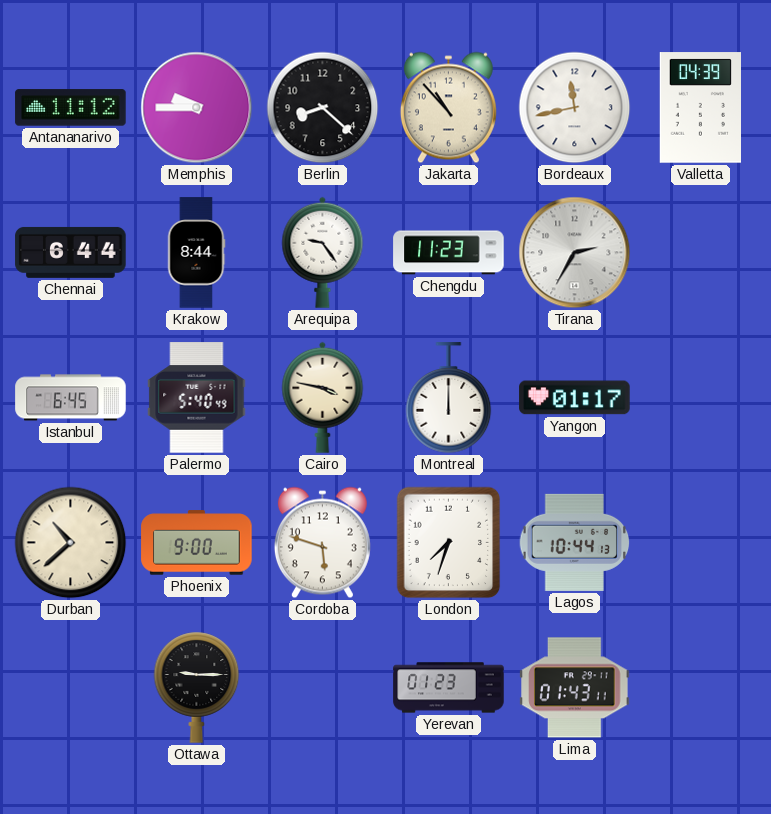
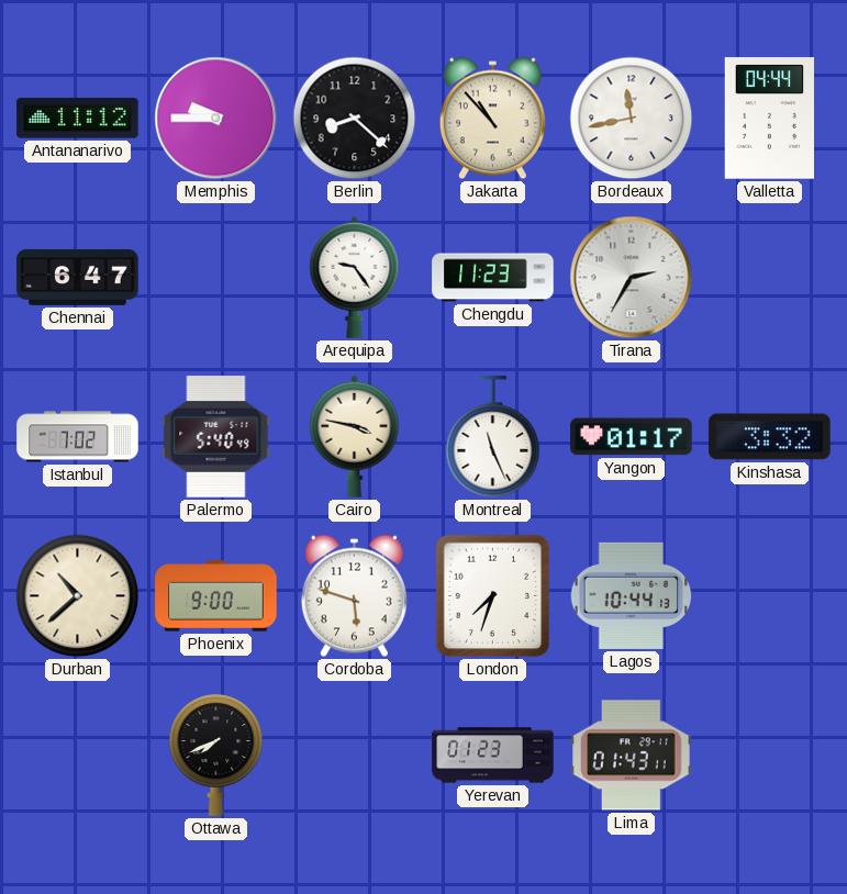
Valletta: 04:39 -> 04:44
Chennai: 6:44 -> 6:47
Krakow: 8:44 -> none
Istanbul: 6:45 -> 7:02
Montreal: 12:00 -> 11:26
Kinshasa: none -> 3:32
Ottawa: 9:15 -> 7:41
